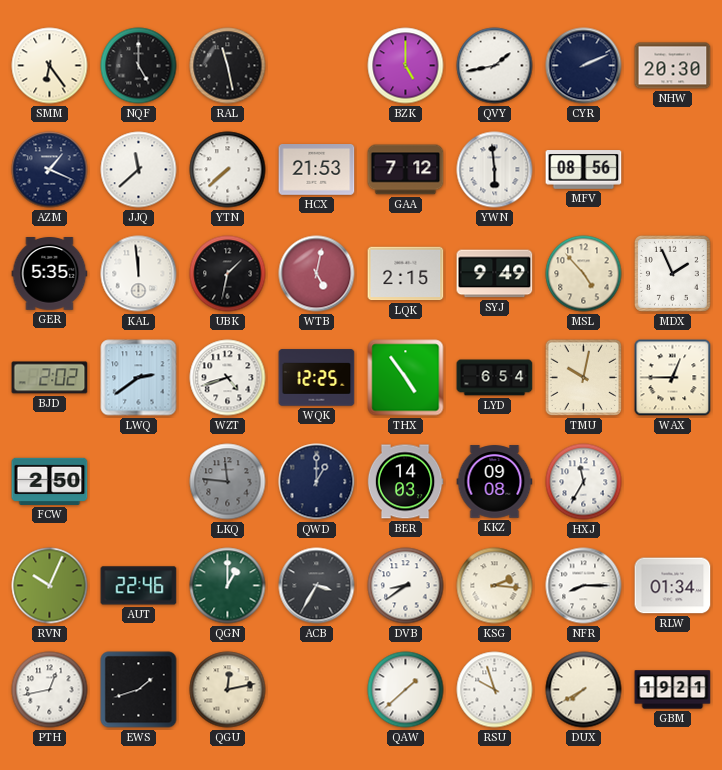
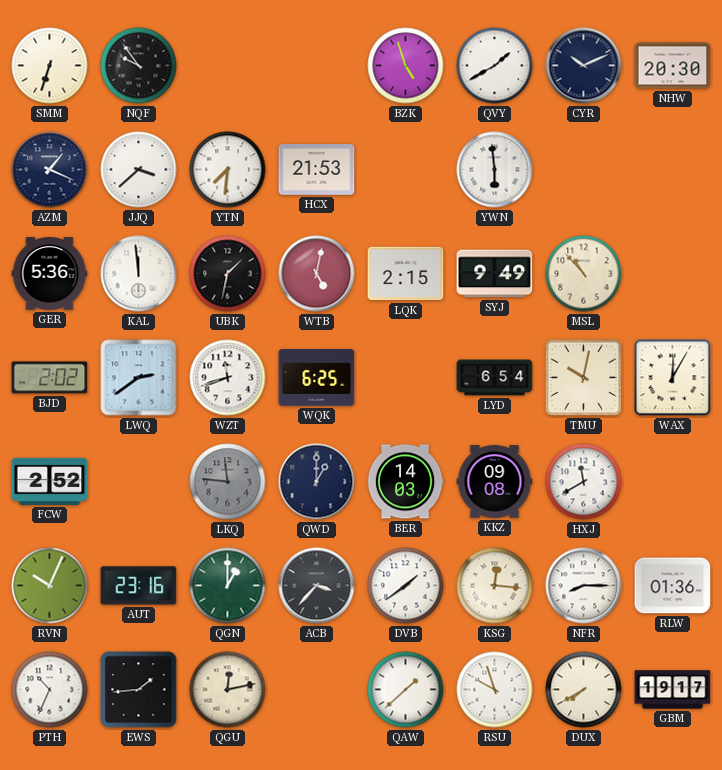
SMM: 6:24 -> 6:33
NQF: 5:00 -> 9:54
RAL: 11:28 -> none
BZK: 5:00 -> 4:57
QVY: 1:43 -> 1:40
CYR: 2:11 -> 10:11
JJQ: 11:38 -> 3:38
YTN: 7:38 -> 7:31
GAA: 7:12 -> none
MFV: 08:56 -> none
GER: 5:35 -> 5:36
MSL: 4:53 -> 10:53
MDX: 1:56 -> none
WZT: 4:42 -> 11:42
WQK: 12:25 -> 6:25
THX: 4:54 -> none
WAX: 12:45 -> 12:05
FCW: 2:50 -> 2:52
HXJ: 11:35 -> 11:40
AUT: 22:46 -> 23:16
ACB: 3:35 -> 3:37
DVB: 8:39 -> 1:39
KSG: 2:16 -> 12:16
RLW: 01:34 -> 01:36
PTH: 12:43 -> 10:34
EWS: 1:42 -> 1:44
GBM: 19:21 -> 19:17
